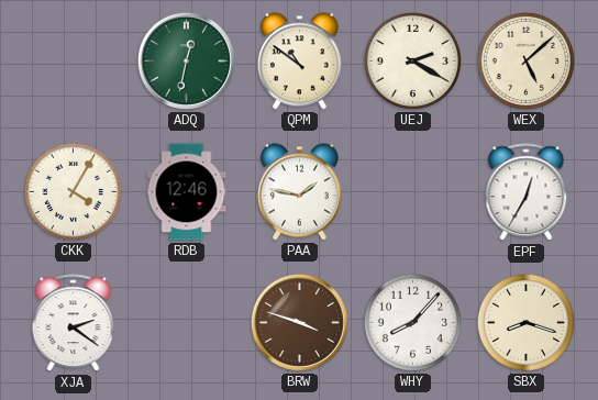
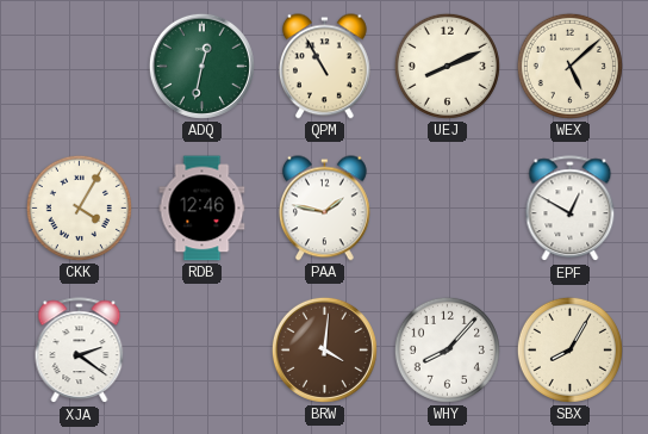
QPM: 10:51 -> 10:55
UEJ: 2:20 -> 8:11
EPF: 12:35 -> 12:50
BRW: 3:48 -> 4:01
SBX: 8:18 -> 8:05
